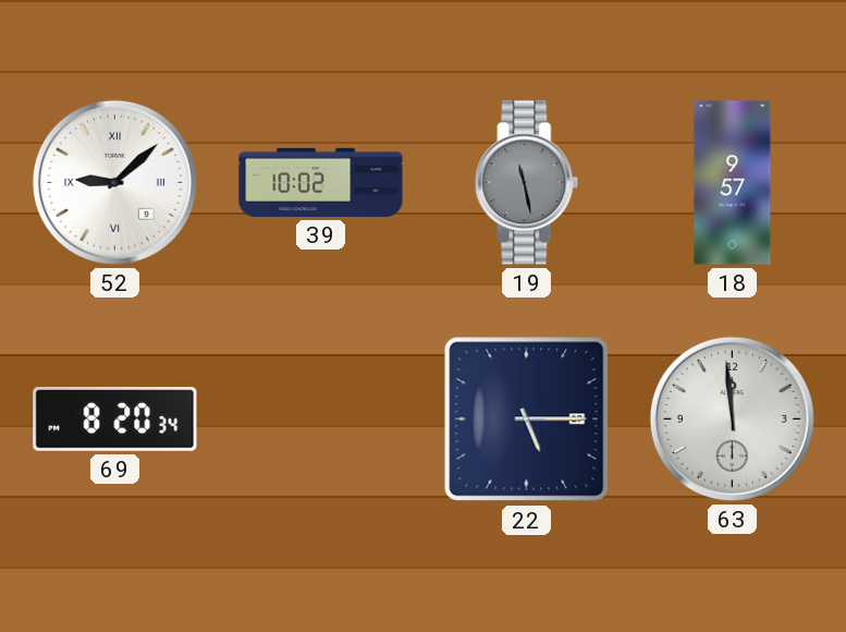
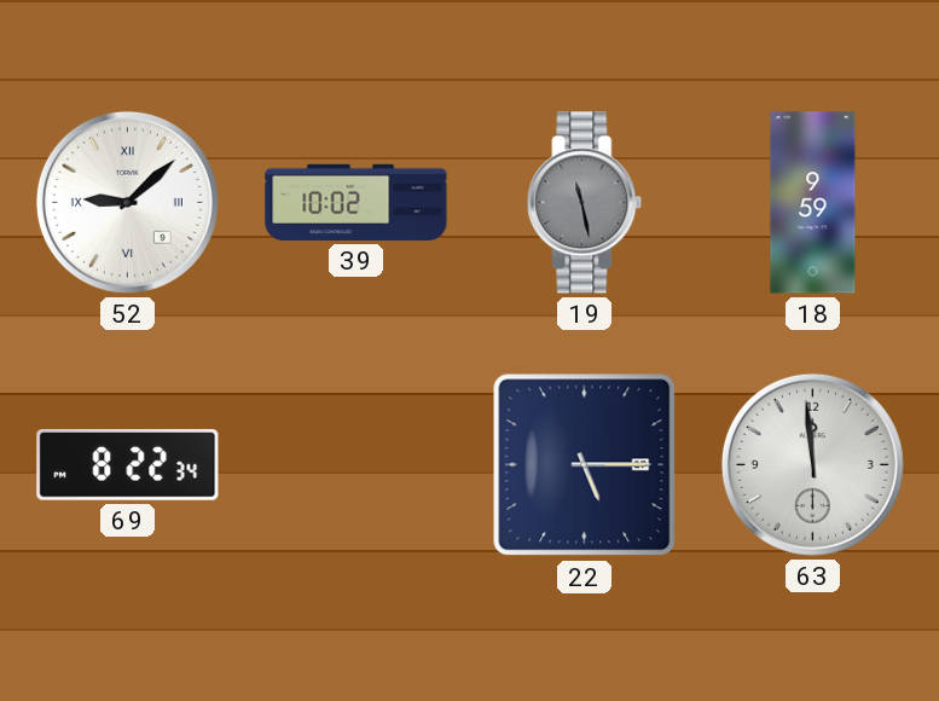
18: 9:57 -> 9:59
69: 8:20 -> 8:22
